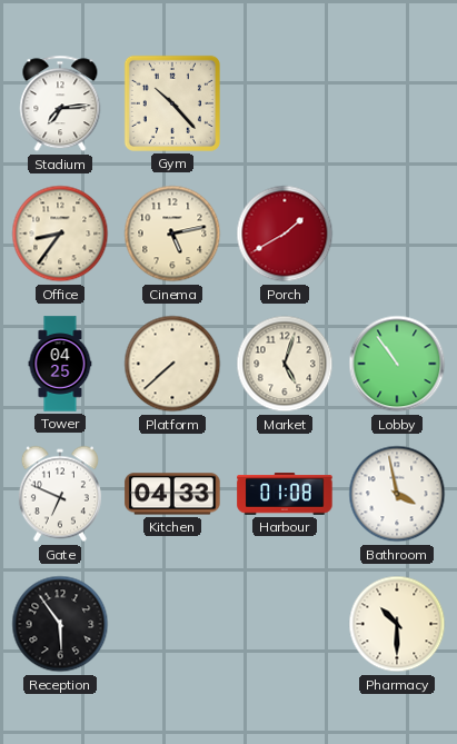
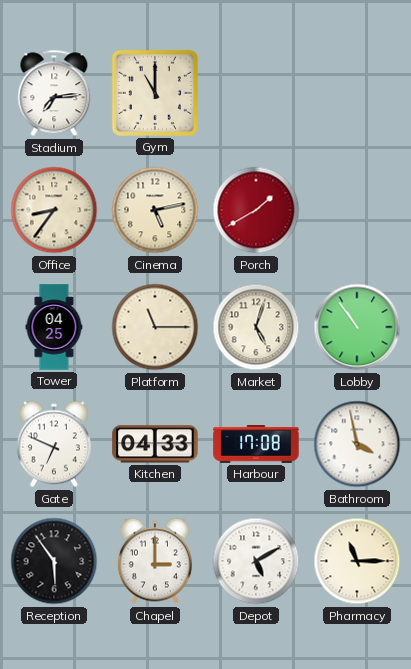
Gym: 10:23 -> 11:00
Platform: 7:38 -> 11:15
Harbour: 01:08 -> 17:08
Chapel: none -> 3:00
Depot: none -> 5:10
Pharmacy: 10:30 -> 11:15
